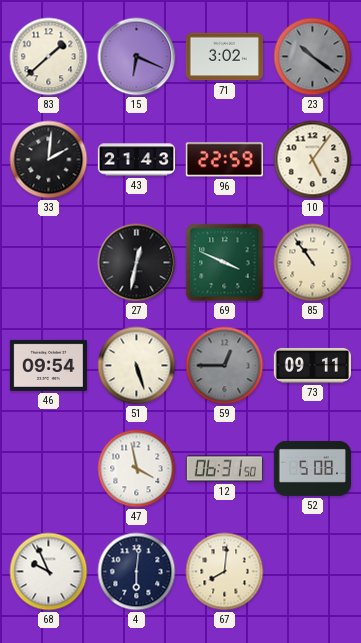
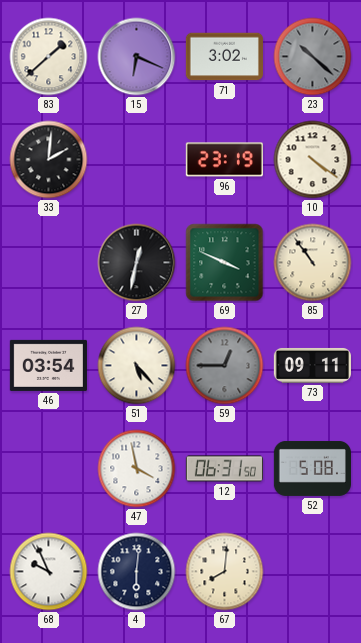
23: 10:21 -> 10:22
43: 21:43 -> none
96: 22:59 -> 23:19
10: 5:06 -> 4:21
46: 09:54 -> 03:54
51: 5:27 -> 5:23
